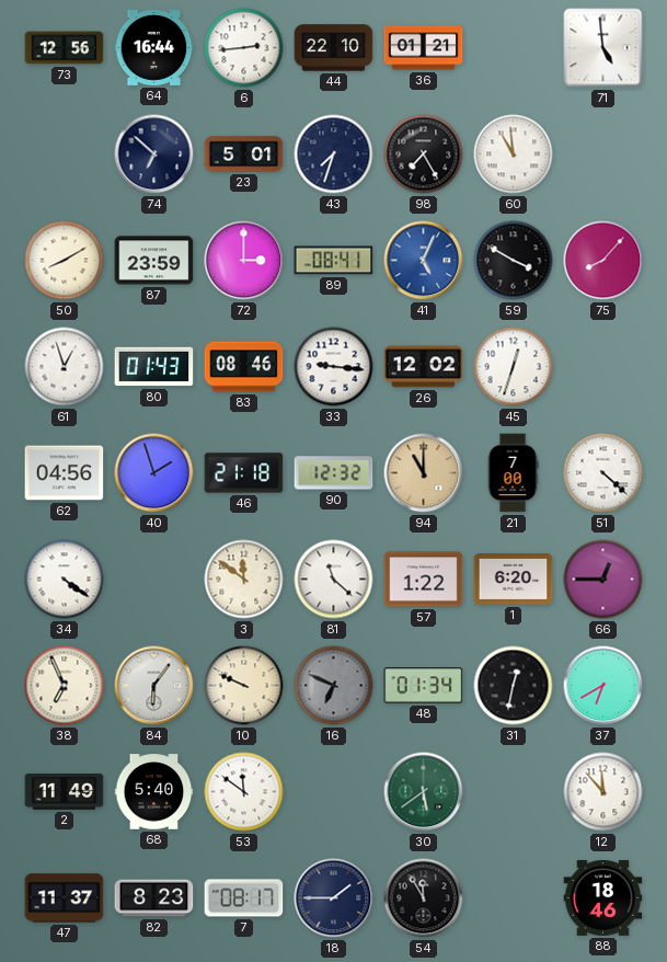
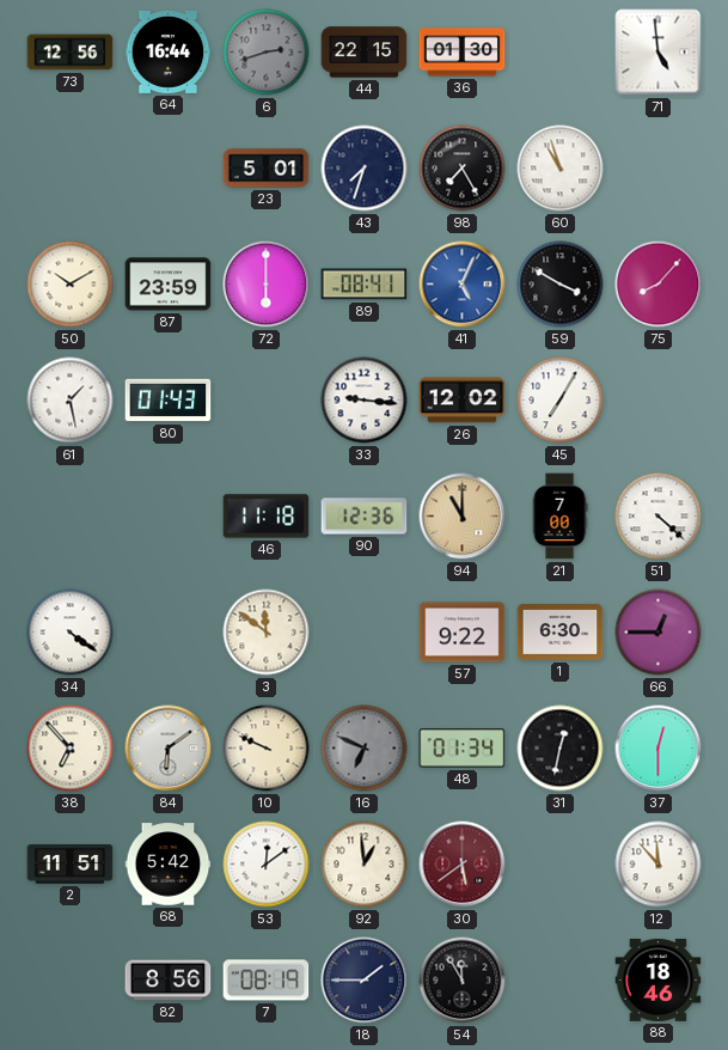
6: 2:44 -> 2:42
6 dial: white -> grey
44: 22:10 -> 22:15
36: 01:21 -> 01:30
74: 6:52 -> none
60: 10:59 -> 10:57
50: 8:10 -> 10:10
72: 3:00 -> 6:00
61: 12:57 -> 1:28
83: 08:46 -> none
45: 12:33 -> 7:05
62: 04:56 -> none
40: 1:57 -> none
46: 21:18 -> 11:18
90: 12:32 -> 12:36
81: 11:22 -> none
57: 1:22 -> 9:22
1: 6:20 -> 6:30
38: 6:56 -> 6:53
84: 6:06 -> 6:09
37: 6:40 -> 12:30
2: 11:49 -> 11:51
68: 5:40 -> 5:42
53: 11:51 -> 12:09
92: none -> 12:59
30 dial: green -> burgundy
47: 11:37 -> none
82: 8:23 -> 8:56
7: 08:17 -> 08:19
